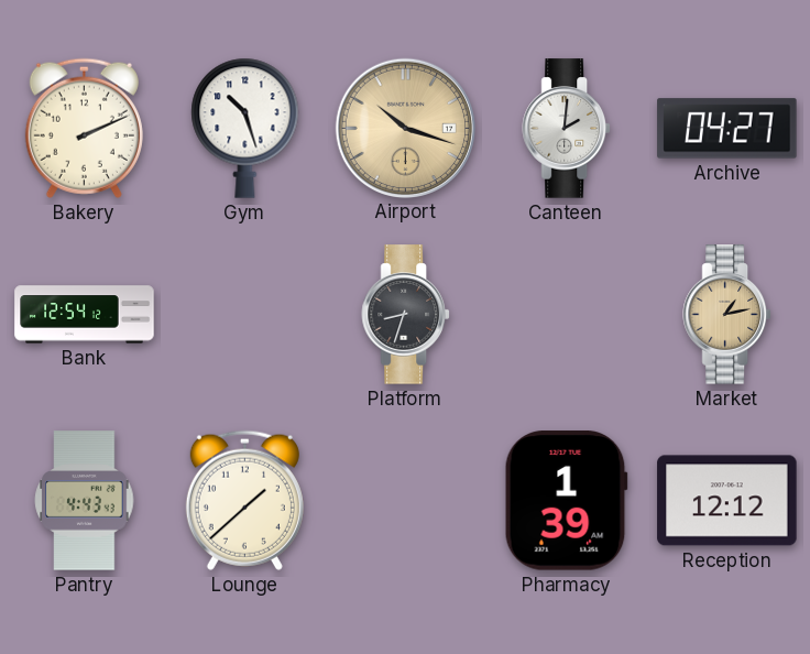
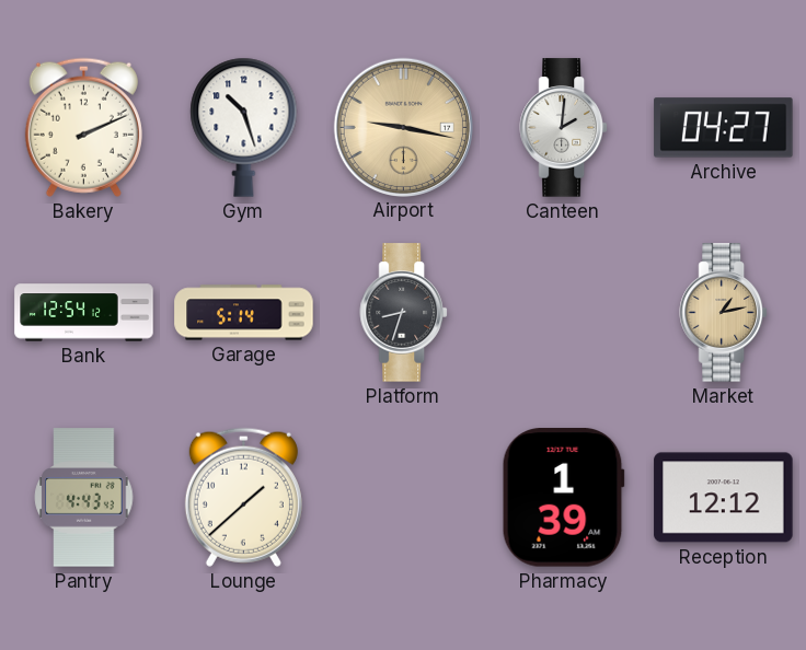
Airport: 10:18 -> 9:17
Garage: none -> 5:14
